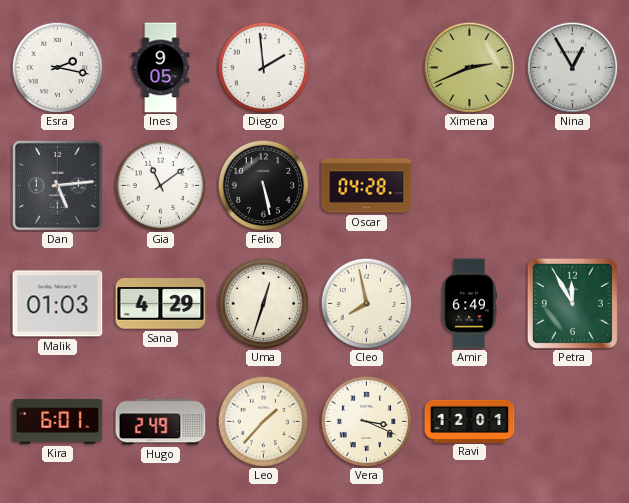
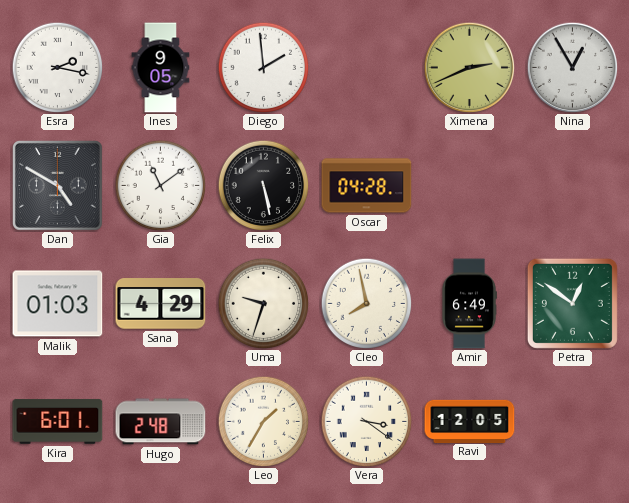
Dan: 5:14 -> 4:50
Uma: 12:33 -> 9:33
Petra: 11:55 -> 12:51
Hugo: 2:49 -> 2:48
Leo: 1:37 -> 1:35
Vera: 3:19 -> 3:21
Ravi: 12:01 -> 12:05
